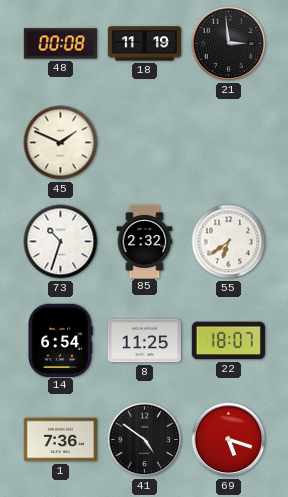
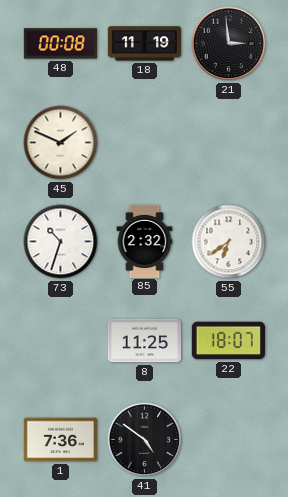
14: 6:54 -> none
69: 5:18 -> none
